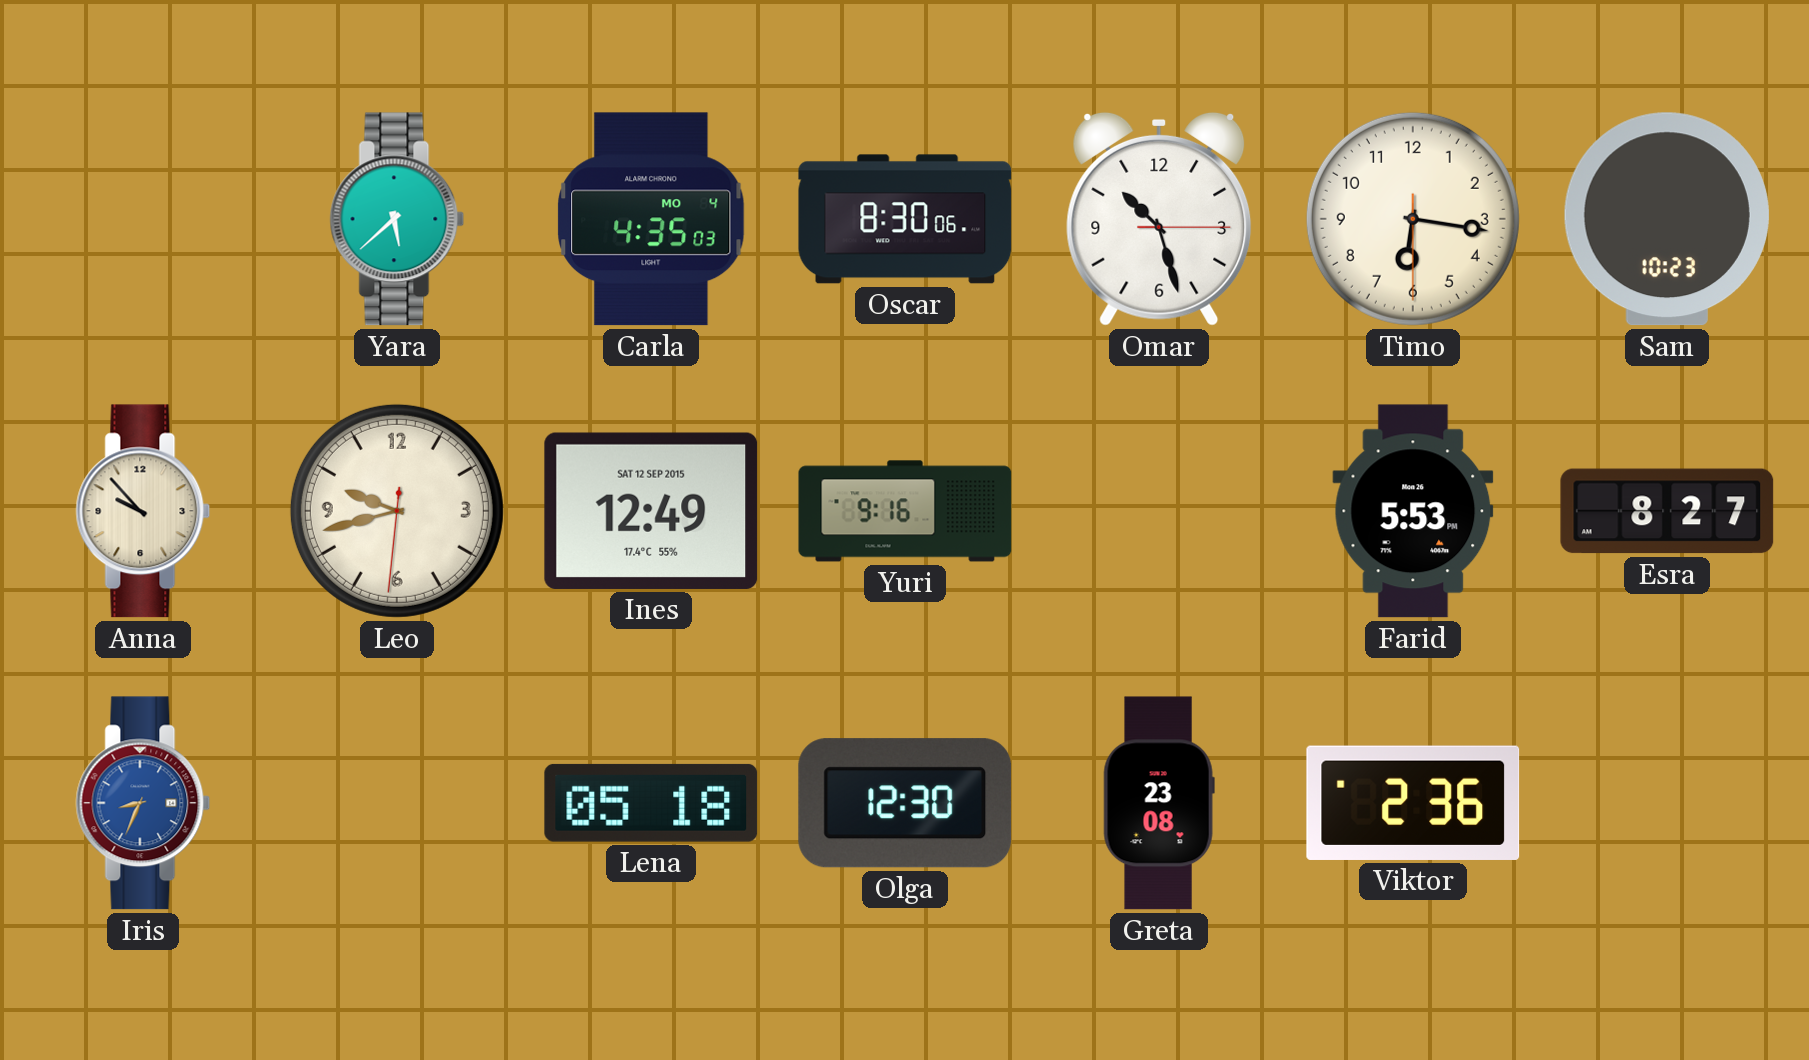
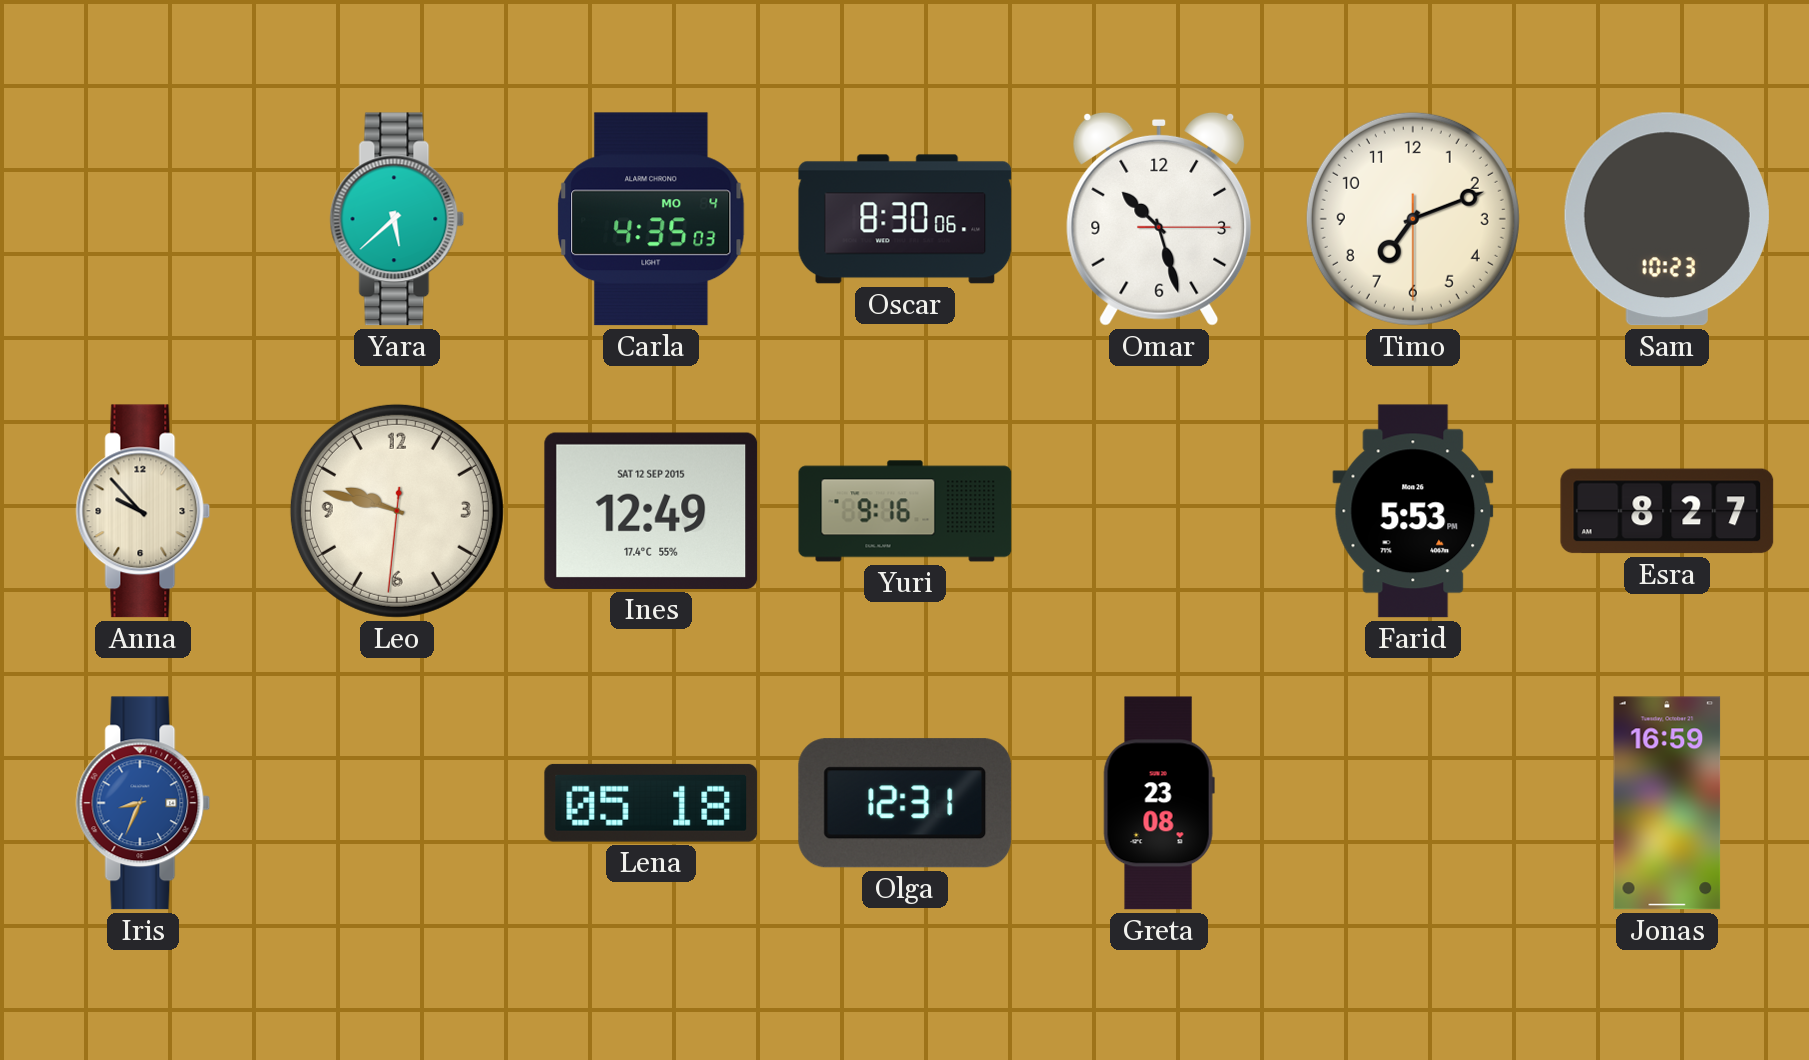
Timo: 6:16 -> 7:11
Leo: 9:42 -> 9:47
Olga: 12:30 -> 12:31
Viktor: 2:36 -> none
Jonas: none -> 16:59
